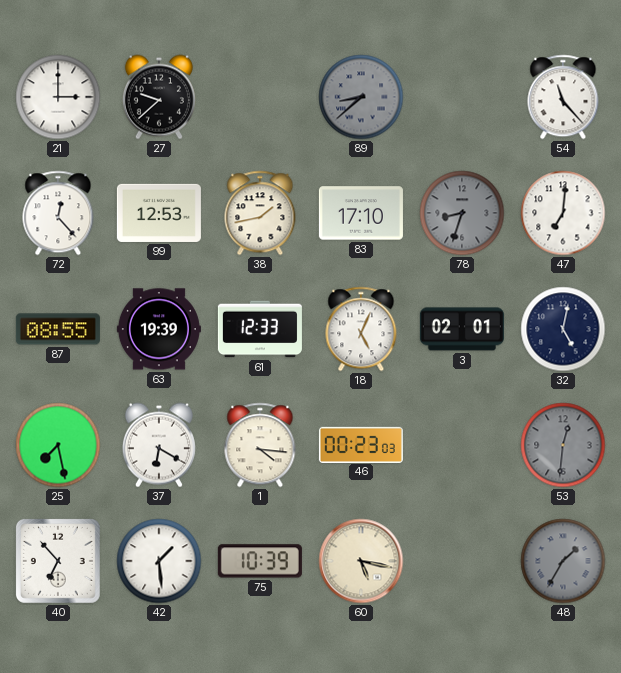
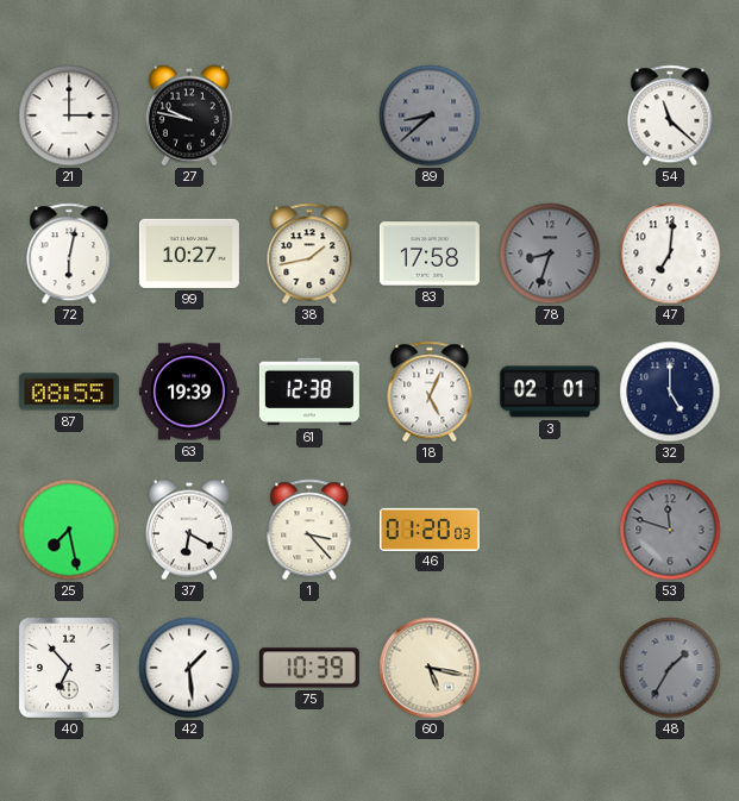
27: 9:38 -> 9:47
54: 11:23 -> 11:22
72: 12:23 -> 6:02
99: 12:53 -> 10:27
83: 17:10 -> 17:58
61: 12:33 -> 12:38
32: 5:02 -> 5:00
1: 4:16 -> 3:23
46: 00:23 -> 01:20
53: 12:31 -> 11:48
